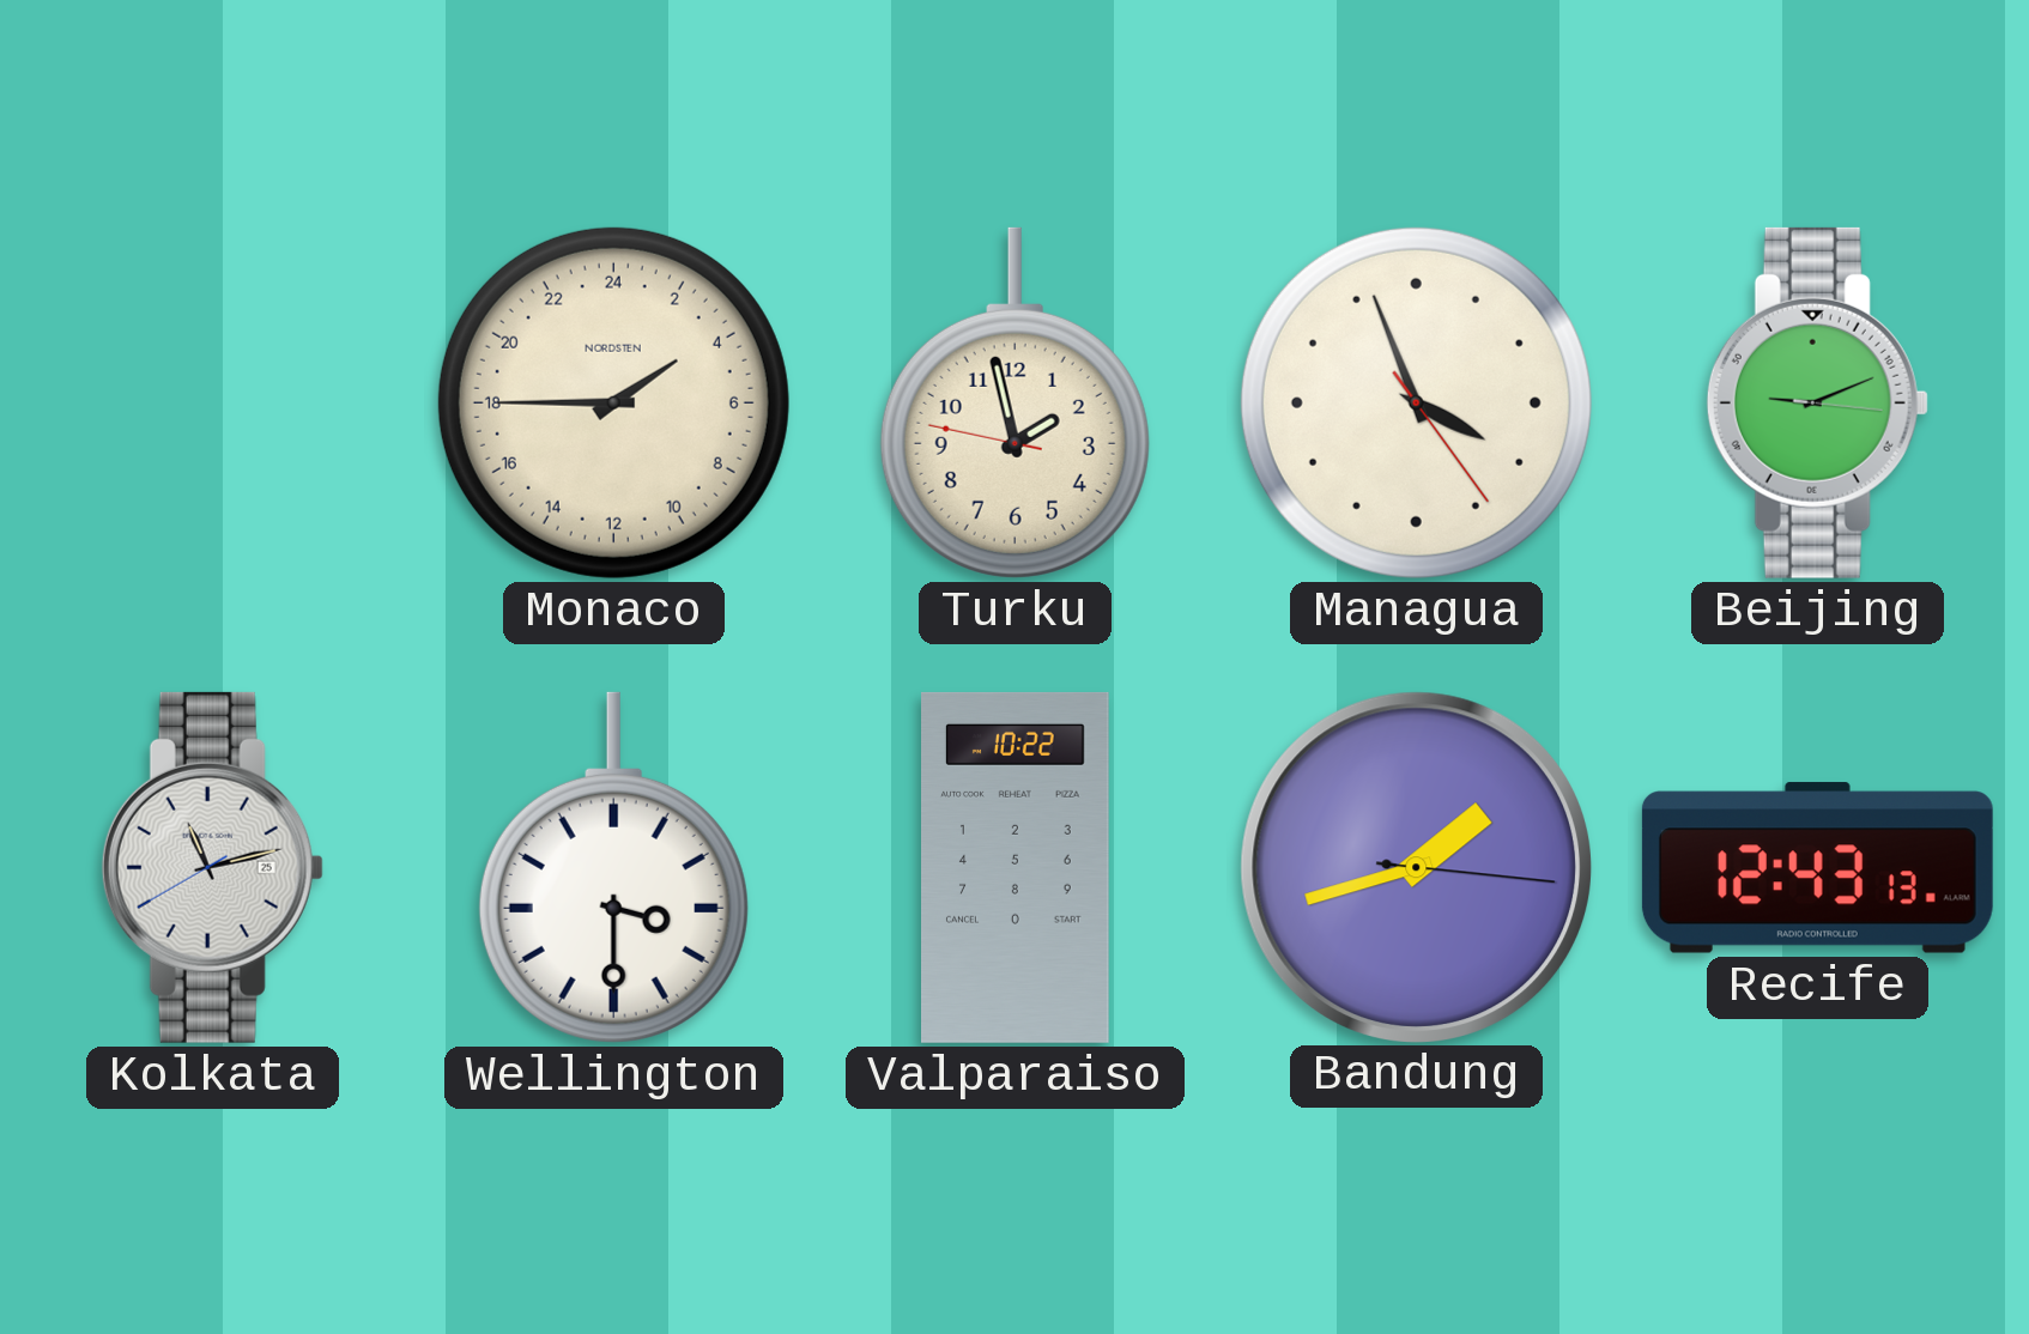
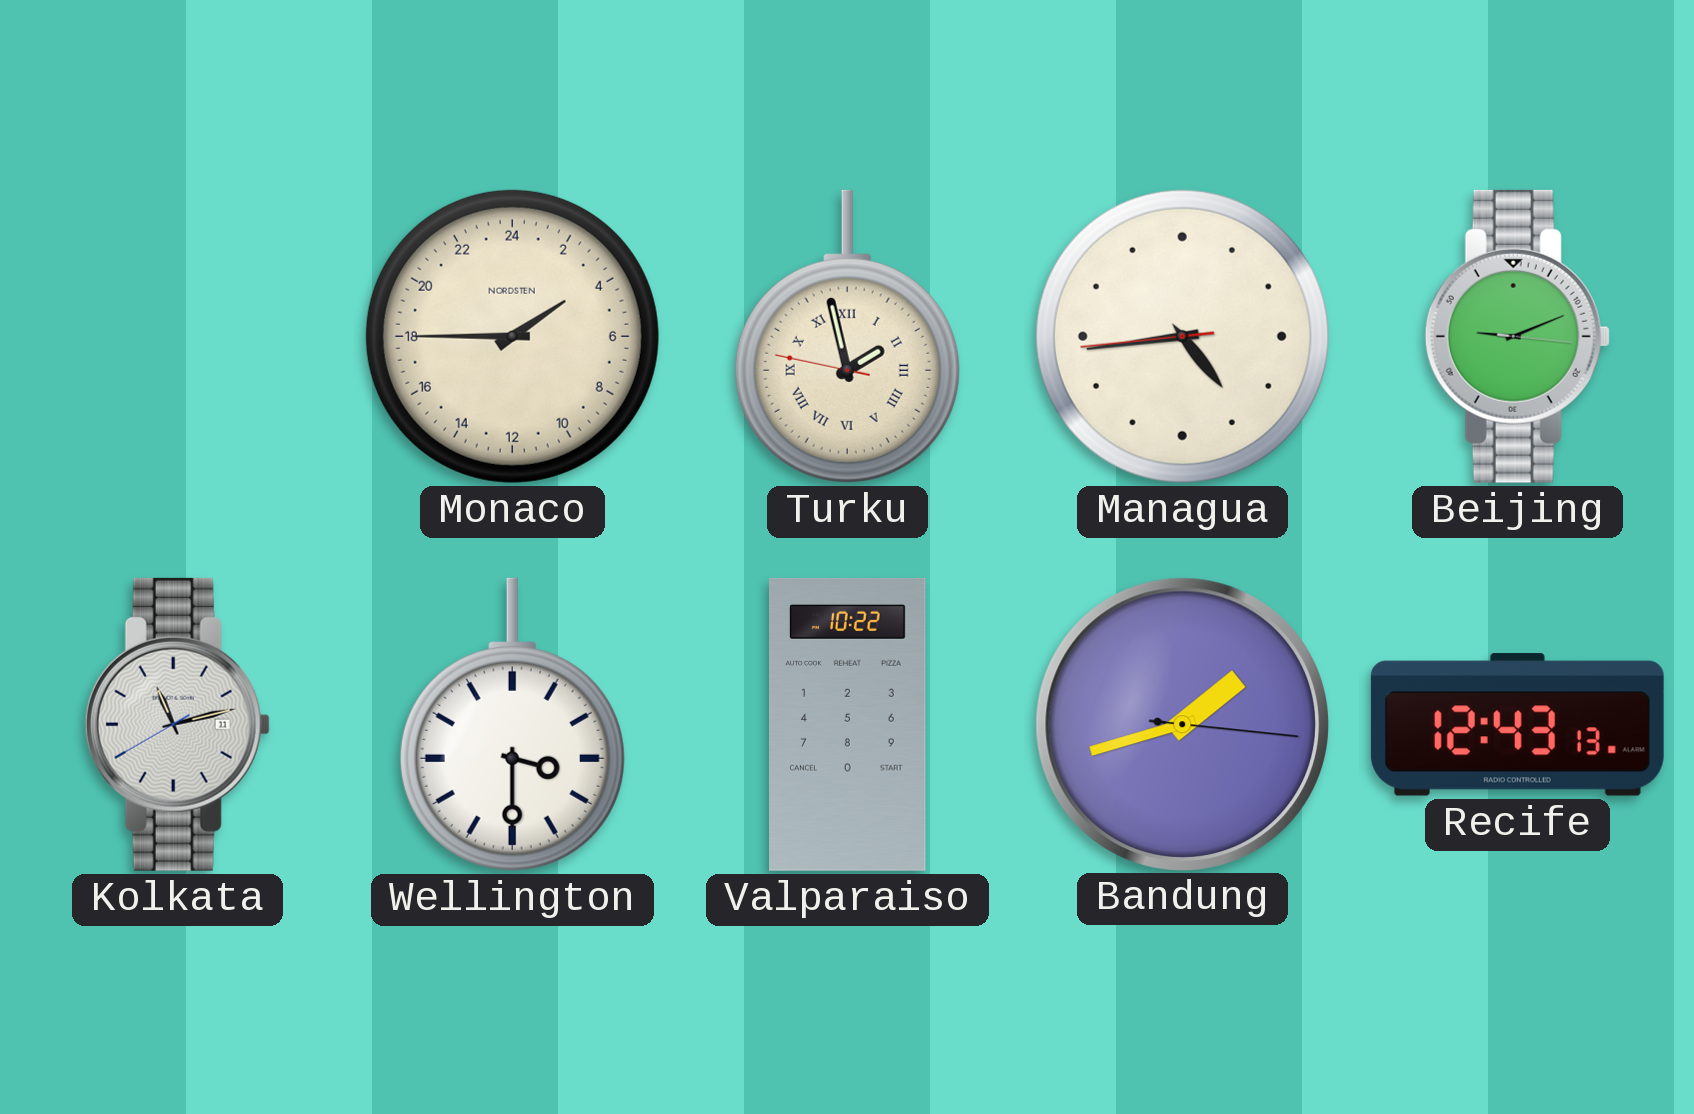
Turku numerals: Arabic -> Roman
Managua: 3:56 -> 4:43
Kolkata date: 25 -> 11
